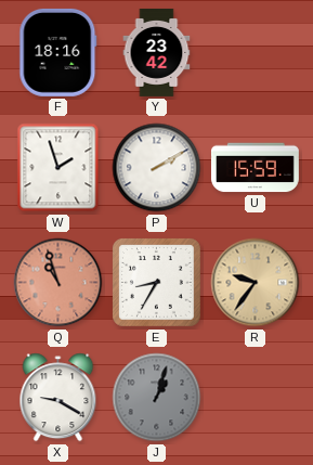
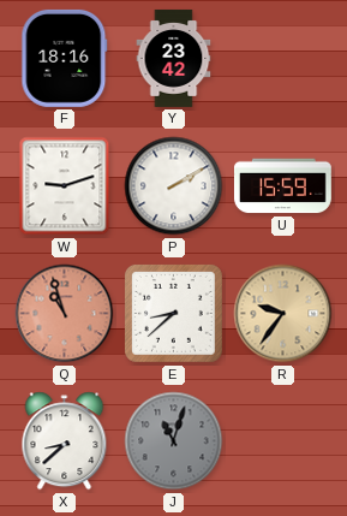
W: 1:57 -> 9:12
E: 8:35 -> 8:38
X: 9:20 -> 8:38
J: 1:03 -> 11:03
